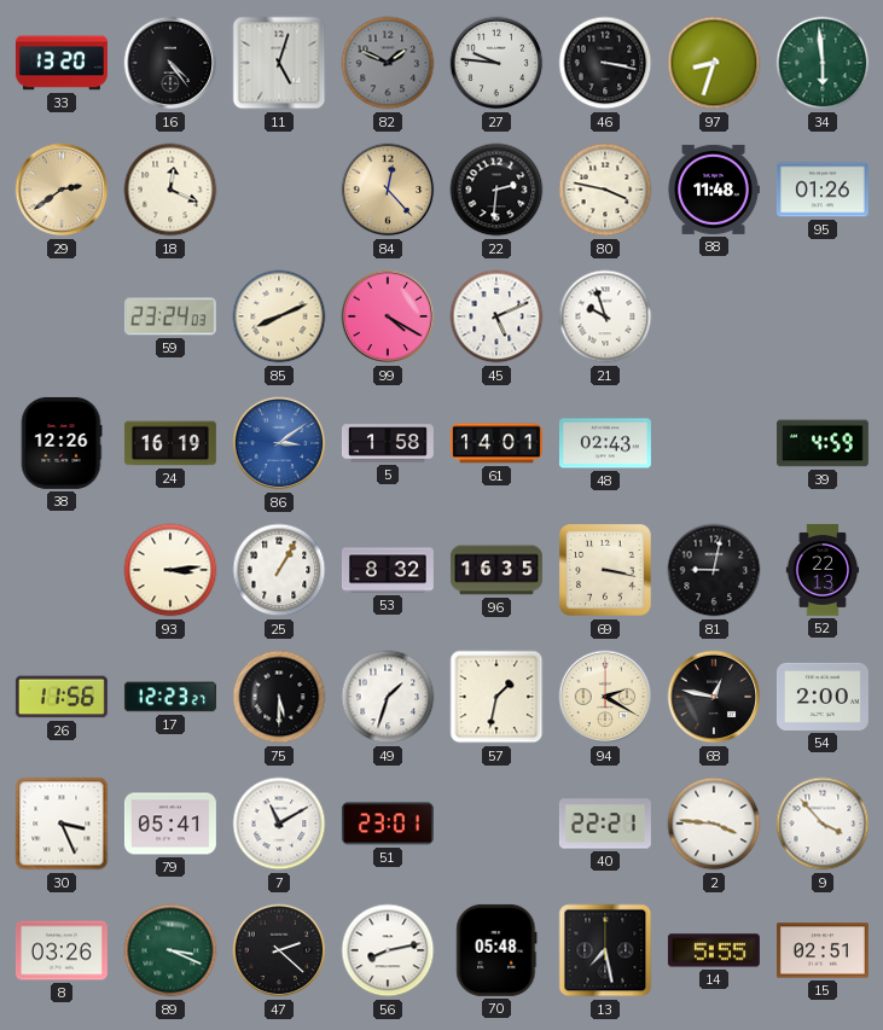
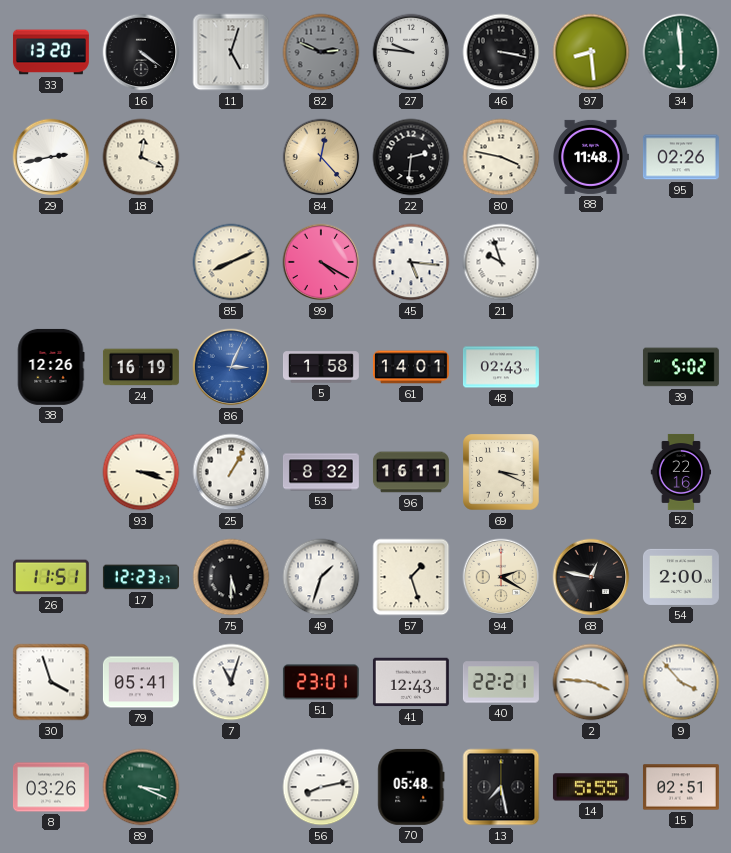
16: 4:24 -> 4:21
82: 1:49 -> 2:49
97: 8:33 -> 8:29
29: 2:39 -> 2:43
29 dial: champagne -> white
95: 01:26 -> 02:26
59: 23:24 -> none
45: 5:11 -> 5:16
86: 3:09 -> 3:04
39: 4:59 -> 5:02
93: 3:14 -> 3:18
96: 16:35 -> 16:11
69: 3:17 -> 3:19
81: 9:02 -> none
52: 22:13 -> 22:16
26: 11:56 -> 11:51
57: 1:32 -> 1:27
30: 3:26 -> 3:57
7: 11:10 -> 11:03
41: none -> 12:43
47: 2:22 -> none
